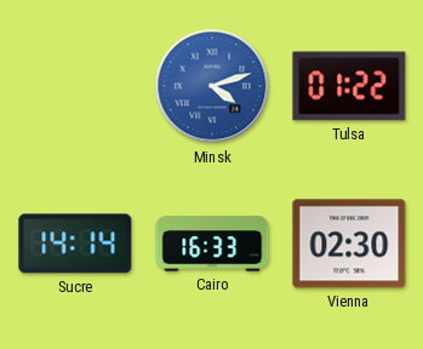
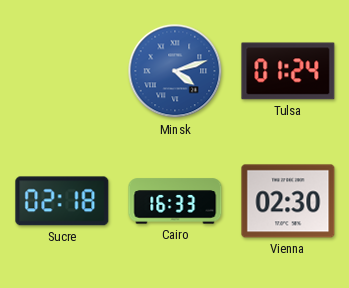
Tulsa: 01:22 -> 01:24
Sucre: 14:14 -> 02:18
